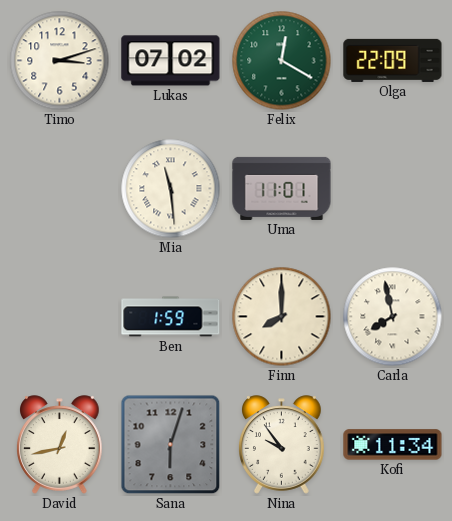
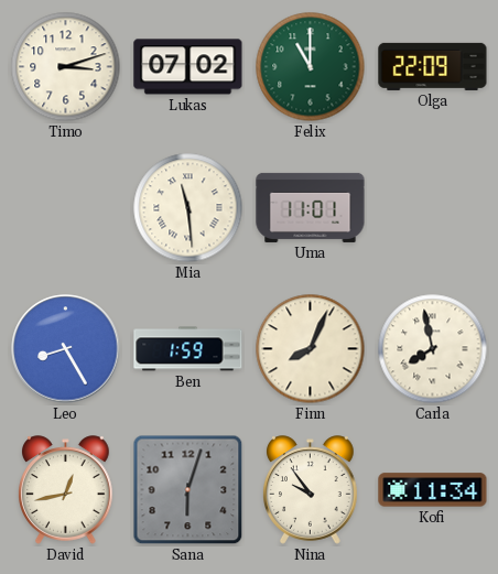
Felix: 12:20 -> 11:00
Leo: none -> 8:25
Finn: 8:00 -> 8:04
